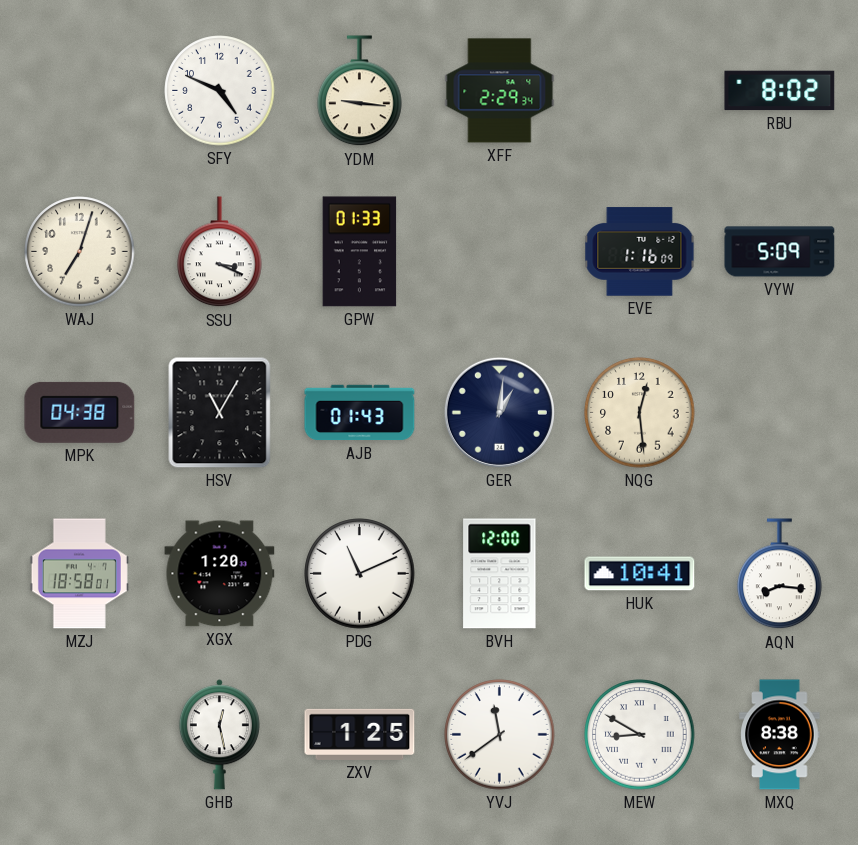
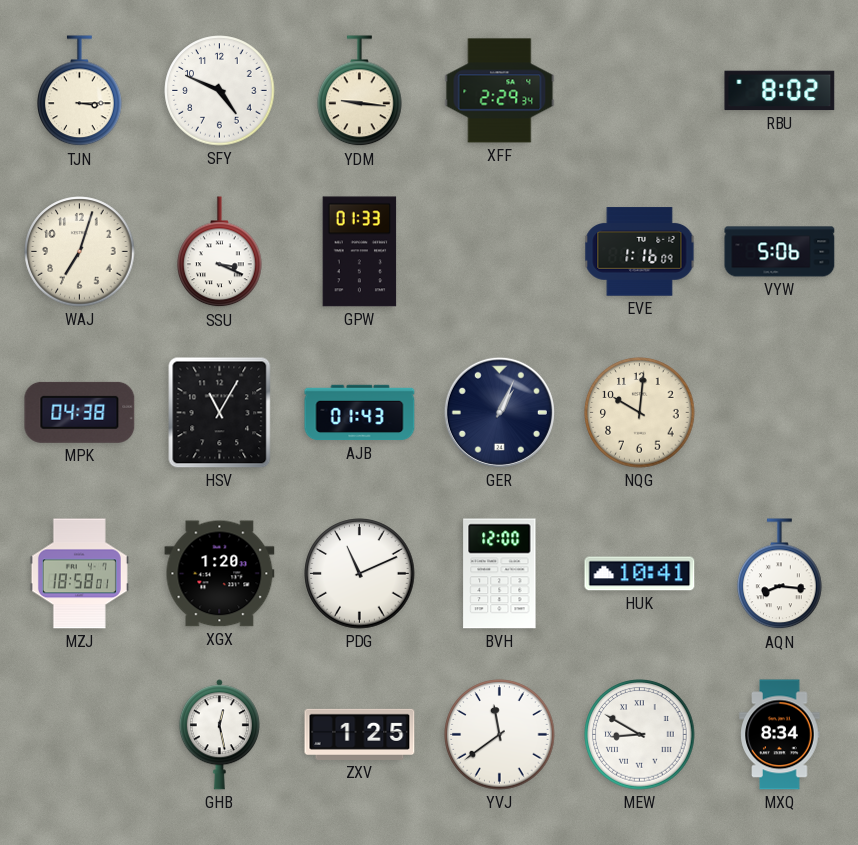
TJN: none -> 3:15
VYW: 5:09 -> 5:06
GER: 1:01 -> 1:04
NQG: 12:29 -> 10:01
MXQ: 8:38 -> 8:34
